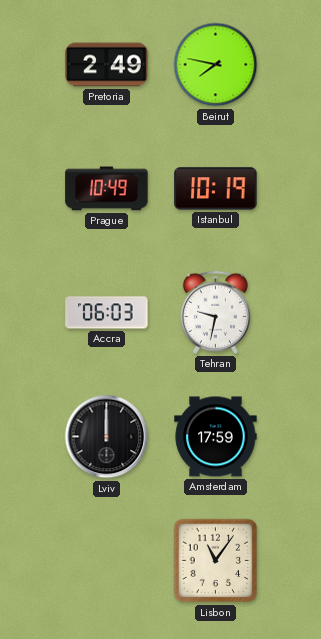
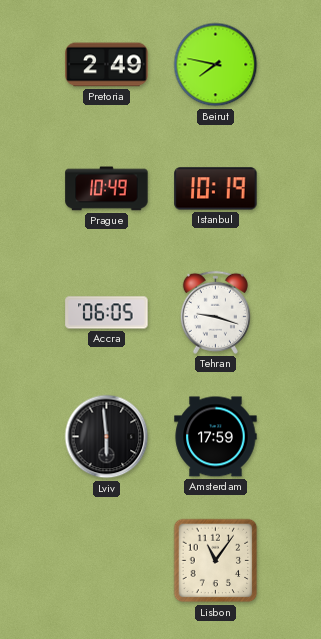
Accra: 06:03 -> 06:05
Tehran: 9:32 -> 9:18
Lviv: 12:00 -> 5:59
